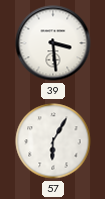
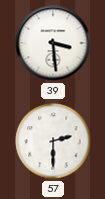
57: 6:05 -> 2:30
